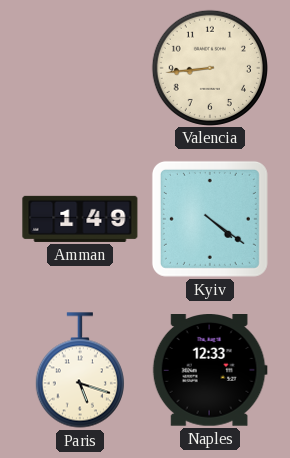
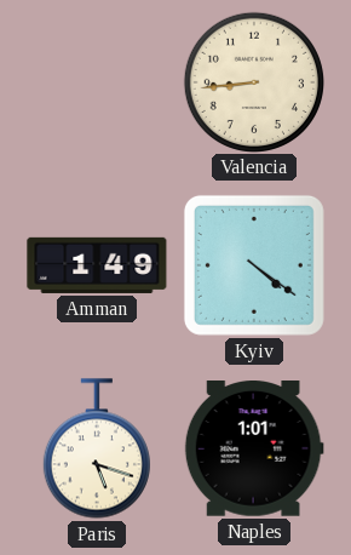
Naples: 12:33 -> 1:01
